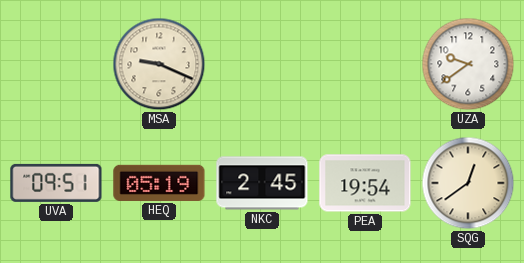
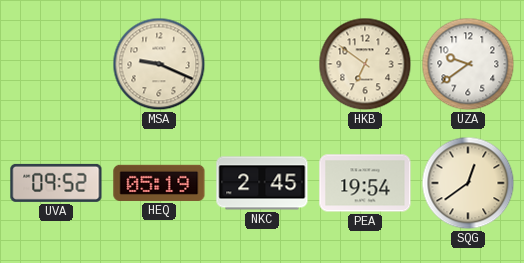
HKB: none -> 6:51
UVA: 09:51 -> 09:52
